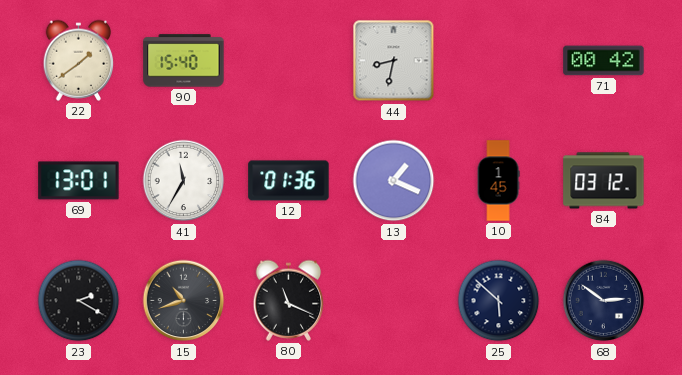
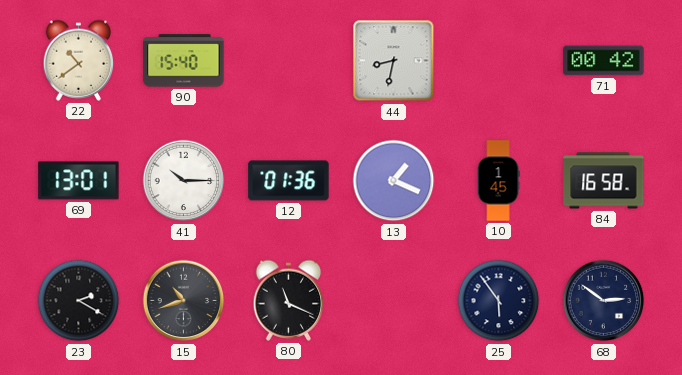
22: 1:39 -> 10:39
41: 11:35 -> 10:15
84: 03:12 -> 16:58
25: 5:52 -> 5:54
